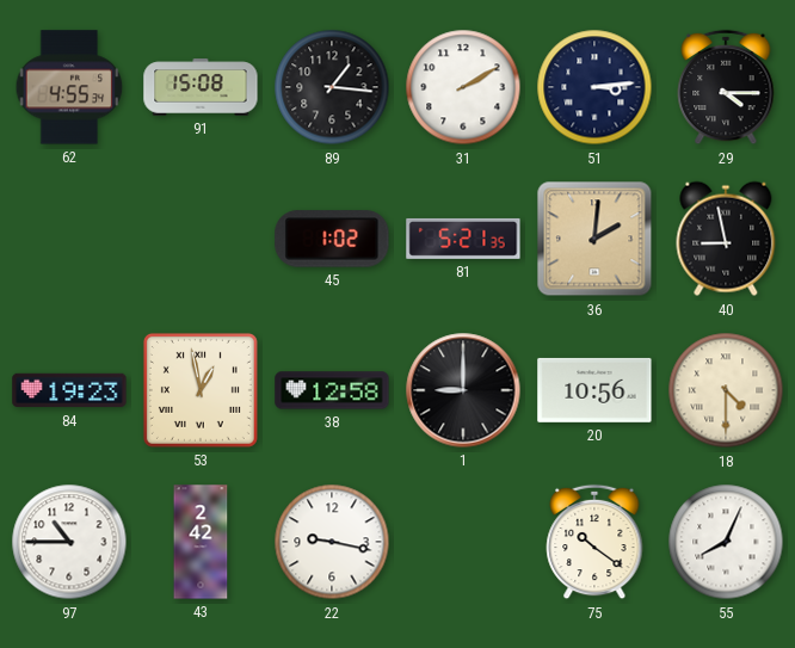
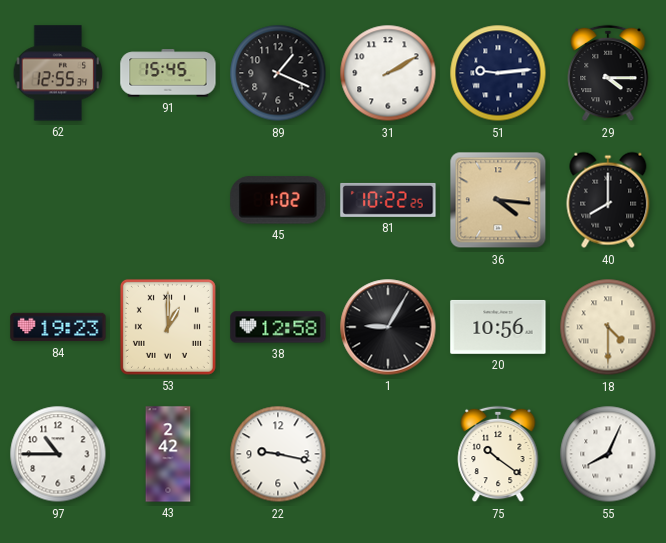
62: 4:55 -> 12:55
91: 15:08 -> 15:45
89: 1:16 -> 1:19
51: 3:14 -> 9:14
81: 5:21 -> 10:22
36: 2:01 -> 4:16
40: 8:58 -> 8:00
53: 12:58 -> 1:00
1: 9:00 -> 9:05
